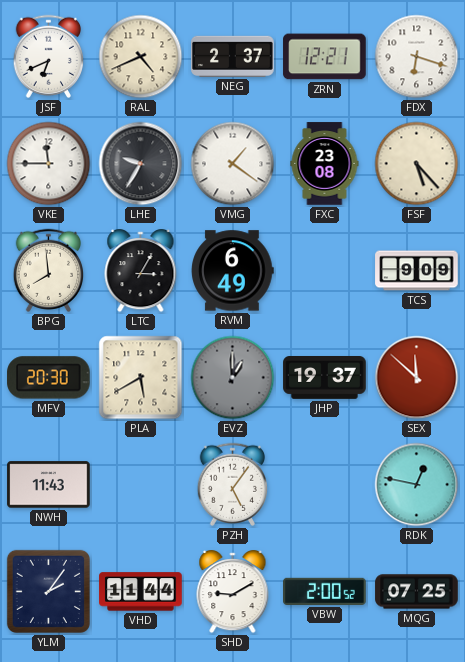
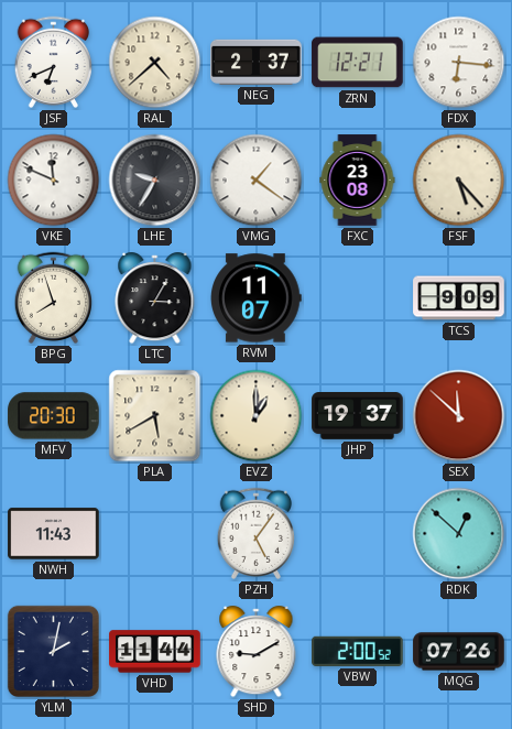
RAL: 4:41 -> 4:38
FDX: 6:18 -> 6:16
VKE: 11:45 -> 11:49
BPG: 7:59 -> 7:57
RVM: 6:49 -> 11:07
EVZ dial: grey -> cream
RDK: 12:47 -> 12:52
YLM: 2:06 -> 2:02
MQG: 07:25 -> 07:26
